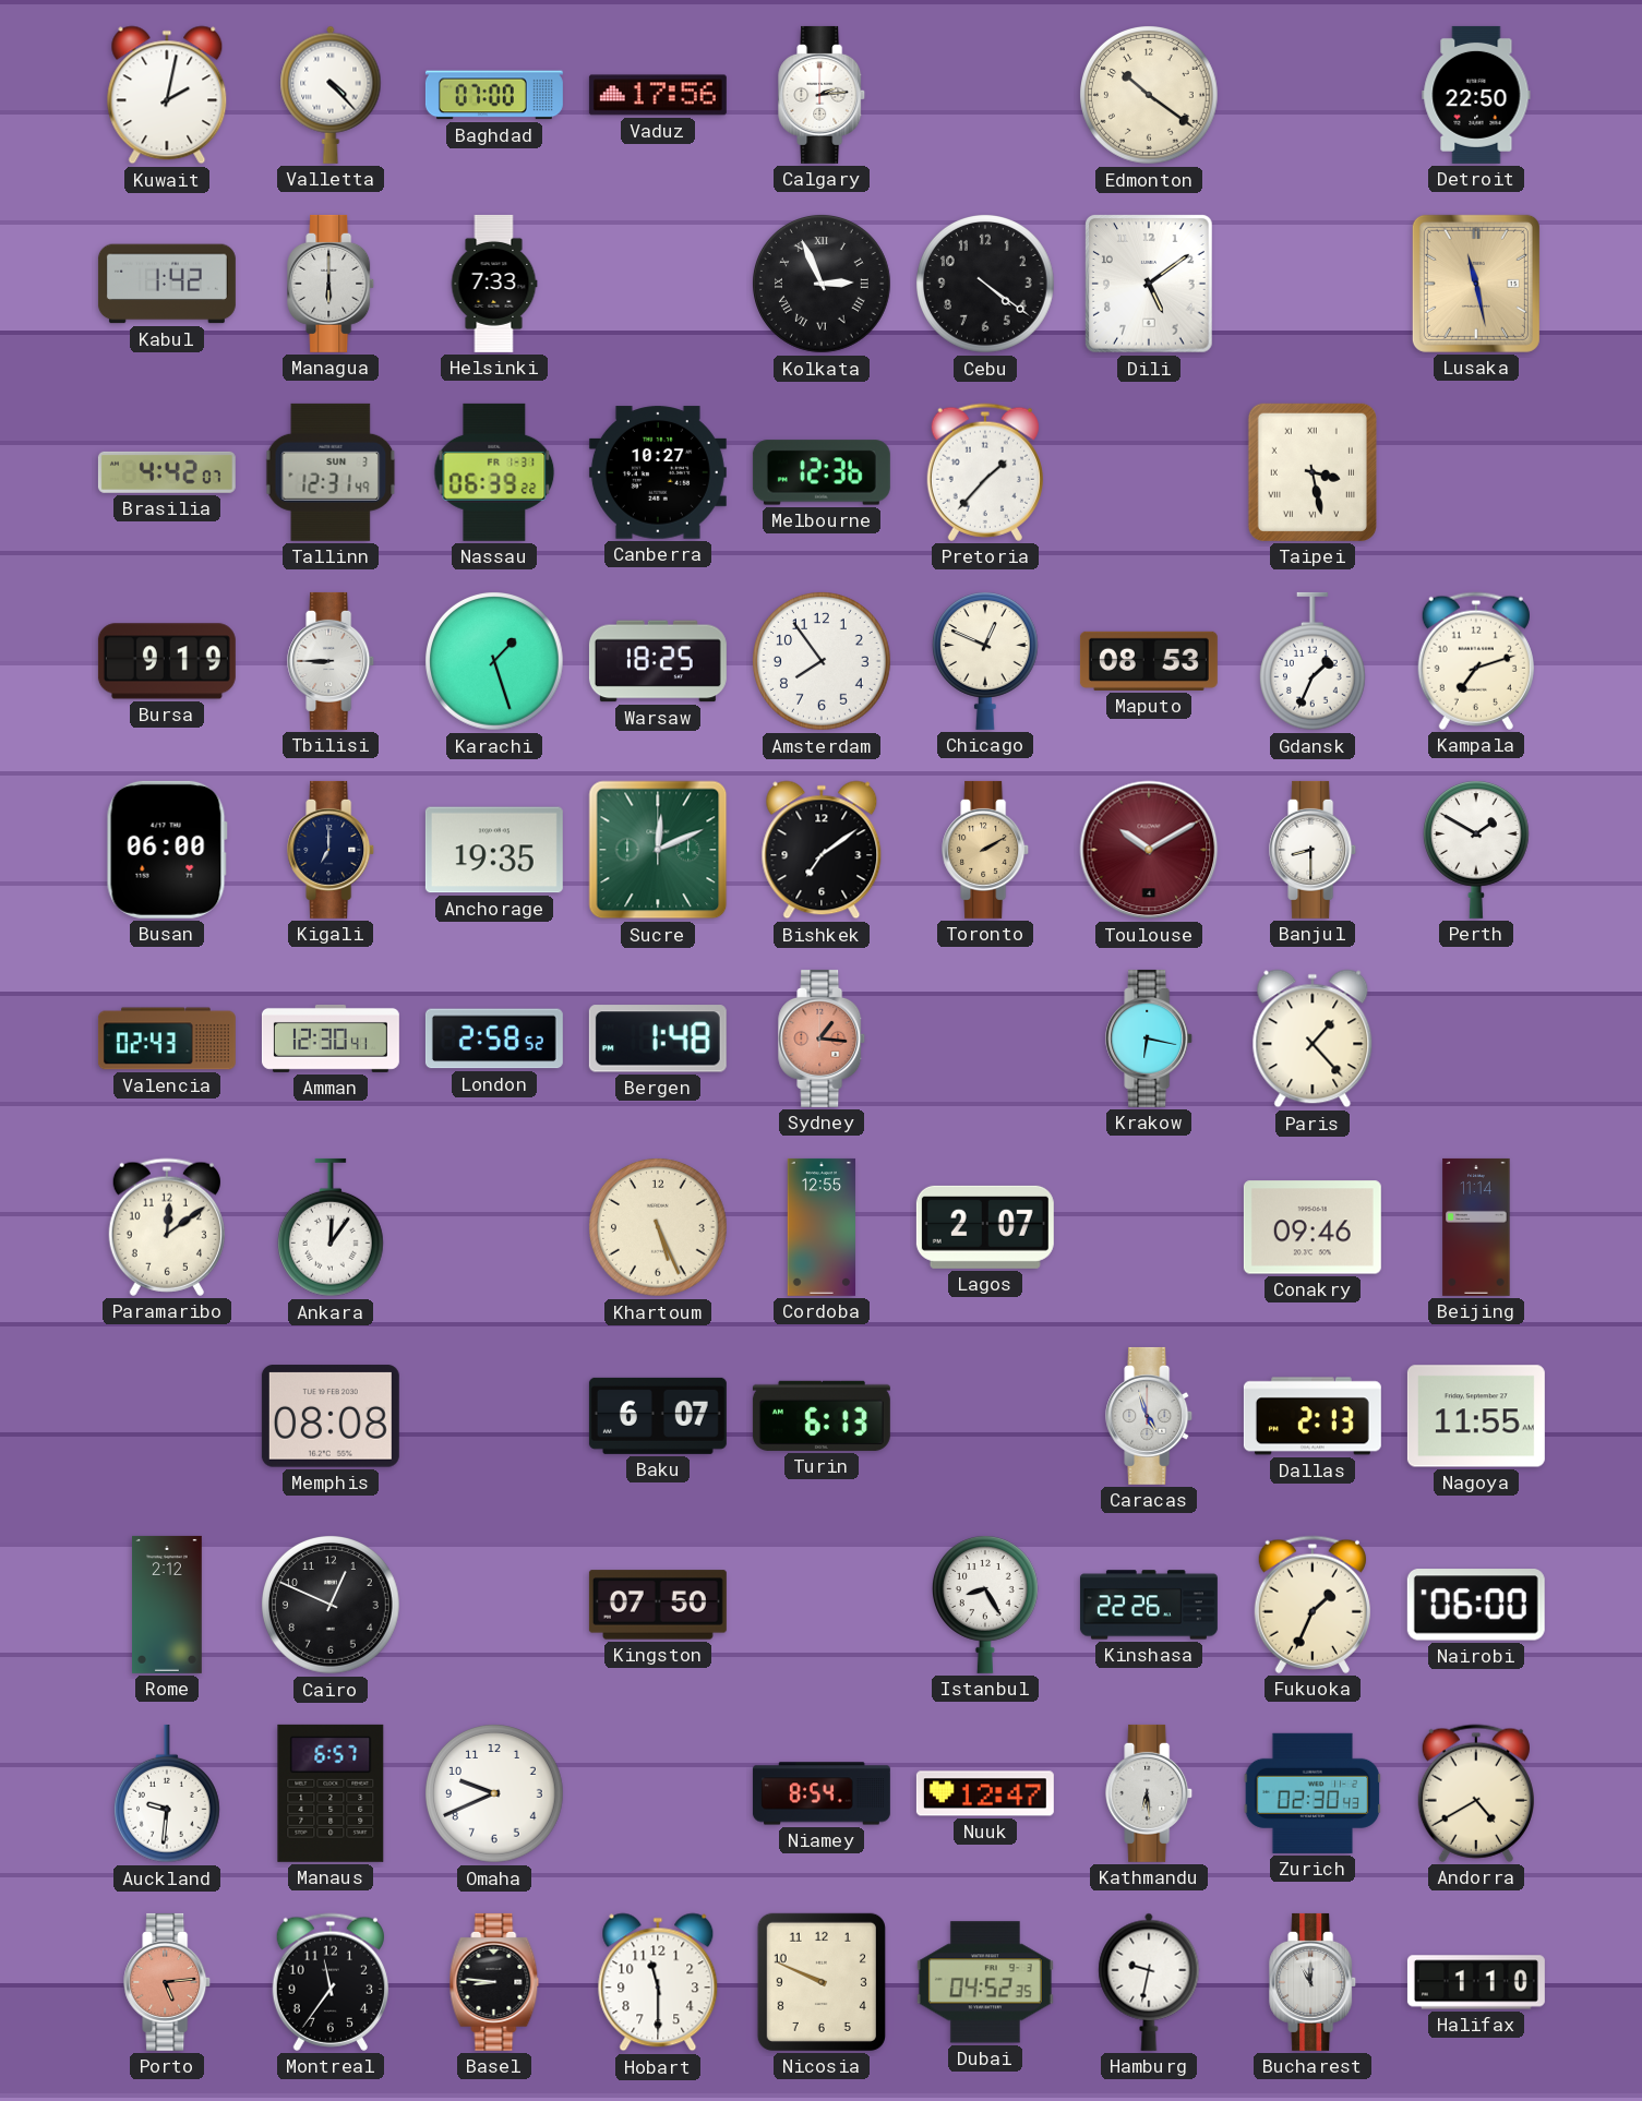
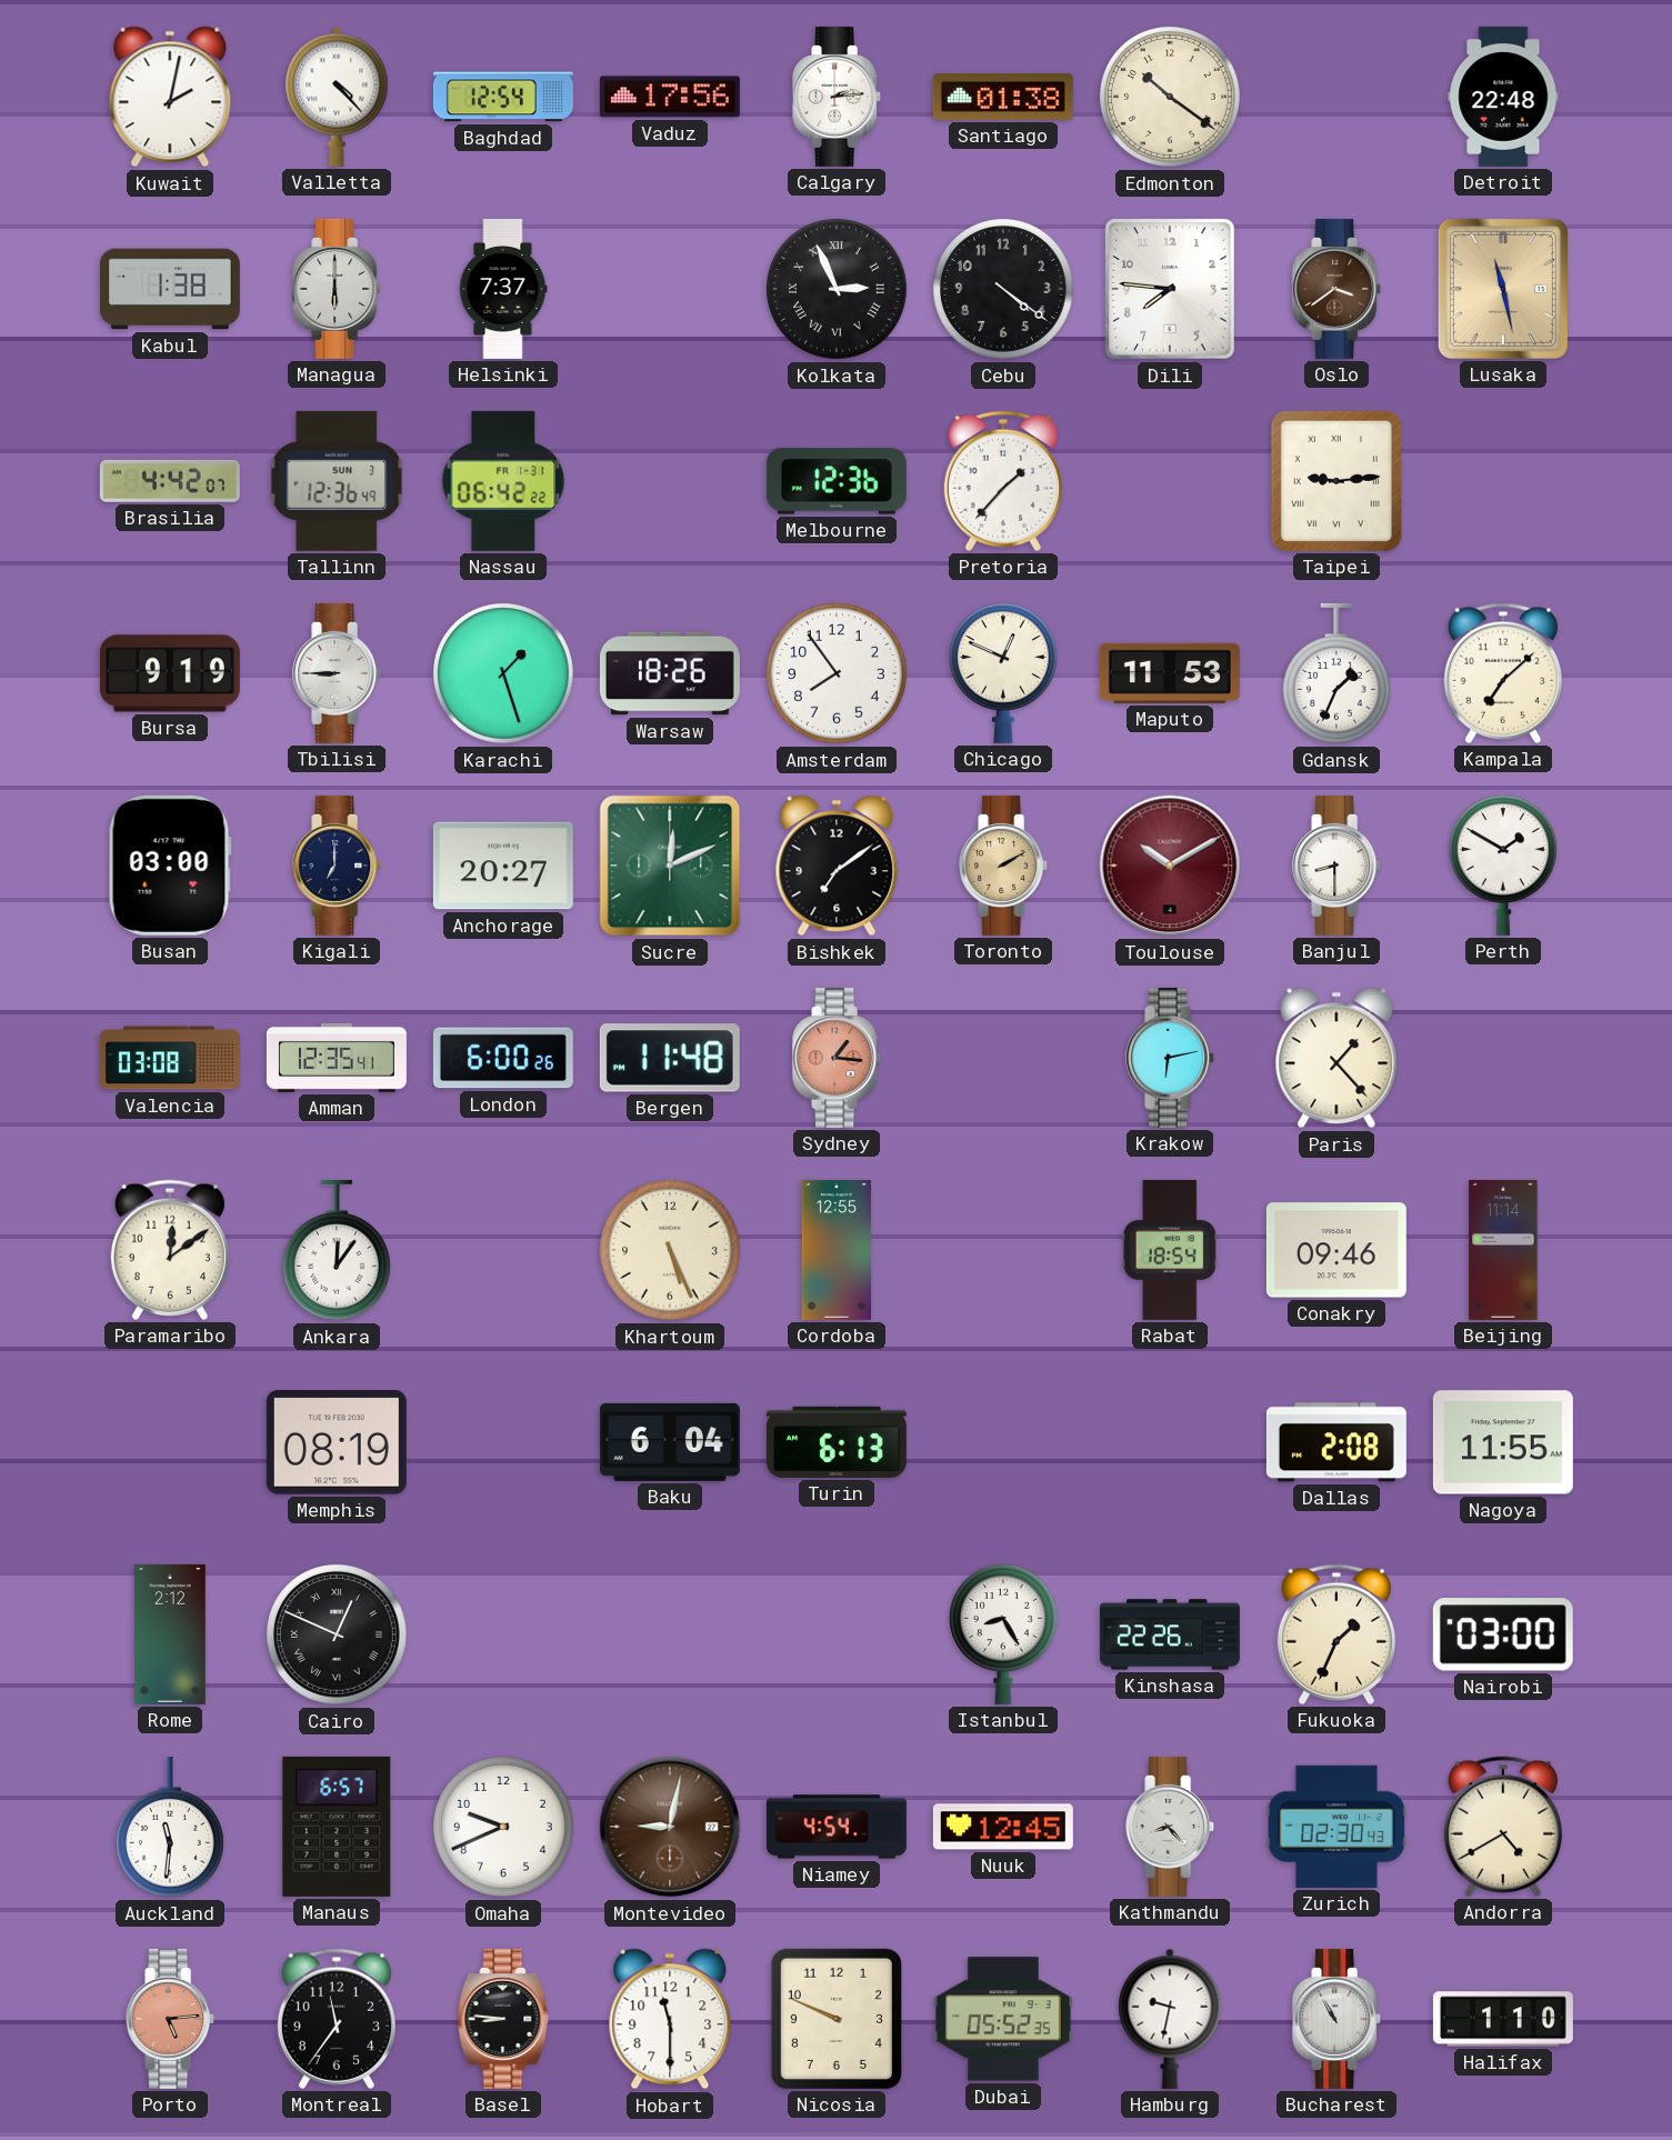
Baghdad: 07:00 -> 12:54
Santiago: none -> 01:38
Detroit: 22:50 -> 22:48
Kabul: 1:42 -> 1:38
Helsinki: 7:33 -> 7:37
Dili: 5:09 -> 7:46
Oslo: none -> 3:39
Tallinn: 12:31 -> 12:36
Nassau: 06:39 -> 06:42
Canberra: 10:27 -> none
Taipei: 3:28 -> 9:14
Warsaw: 18:25 -> 18:26
Maputo: 08:53 -> 11:53
Kampala: 7:12 -> 7:08
Busan: 06:00 -> 03:00
Anchorage: 19:35 -> 20:27
Valencia: 02:43 -> 03:08
Amman: 12:30 -> 12:35
London: 2:58 -> 6:00
Bergen: 1:48 -> 11:48
Krakow: 6:17 -> 6:13
Lagos: 2:07 -> none
Rabat: none -> 18:54
Memphis: 08:08 -> 08:19
Baku: 6:07 -> 6:04
Caracas: 4:57 -> none
Dallas: 2:13 -> 2:08
Cairo numerals: Arabic -> Roman
Kingston: 07:50 -> none
Nairobi: 06:00 -> 03:00
Auckland: 9:31 -> 11:31
Montevideo: none -> 9:02
Niamey: 8:54 -> 4:54
Nuuk: 12:47 -> 12:45
Kathmandu: 6:29 -> 8:23
Dubai: 04:52 -> 05:52
Bucharest: 11:00 -> 10:55
